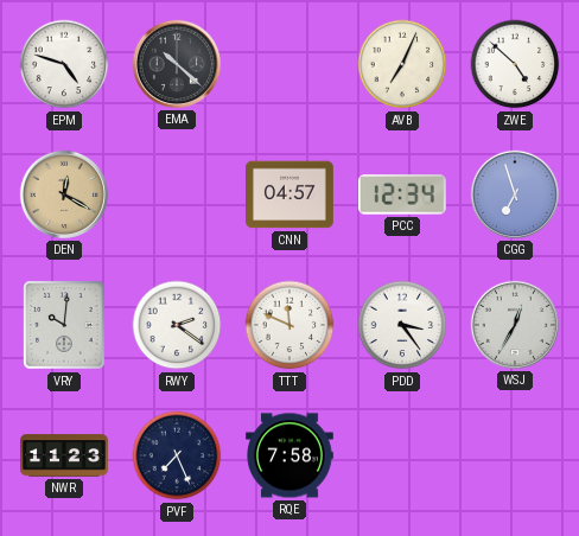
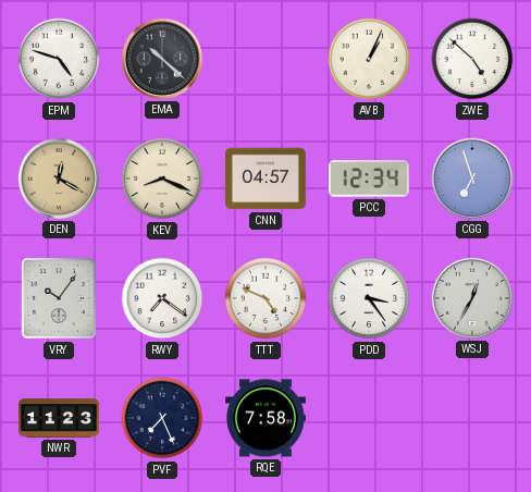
AVB: 7:04 -> 1:04
KEV: none -> 8:19
VRY: 10:01 -> 10:06
RWY: 2:21 -> 7:21
TTT: 11:49 -> 4:49
